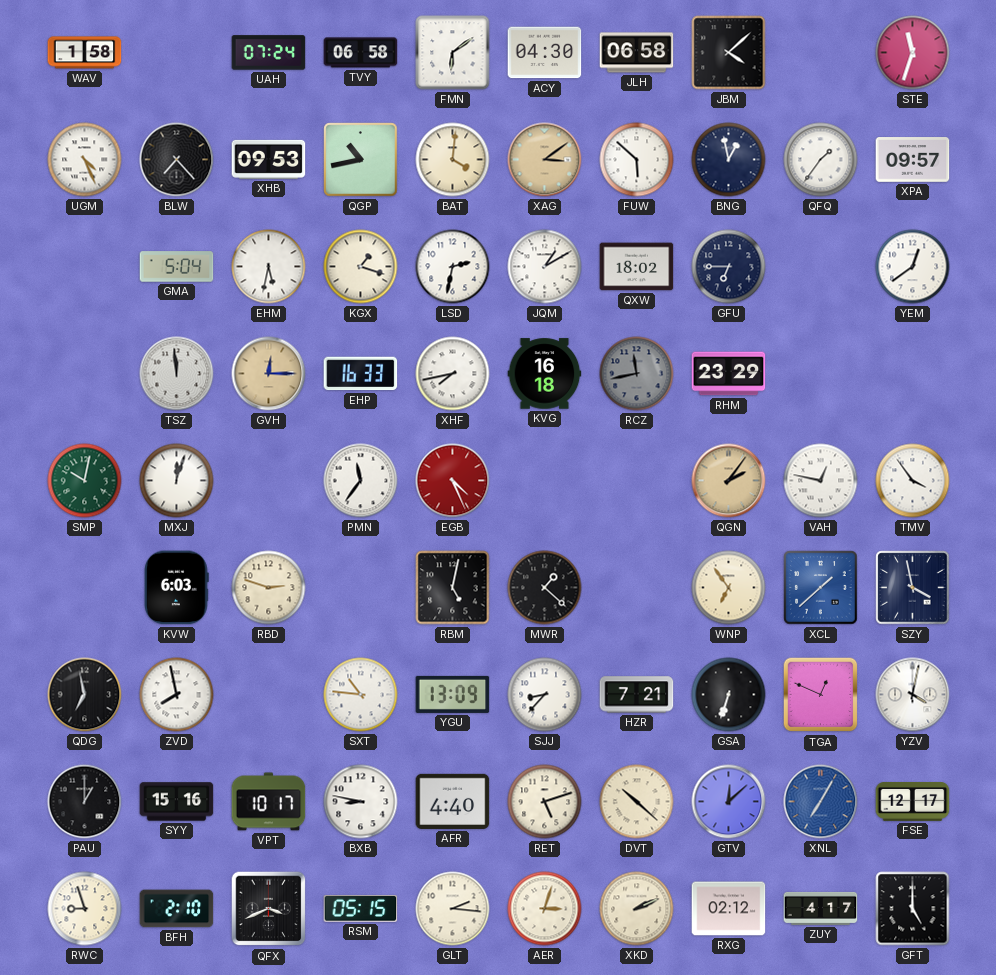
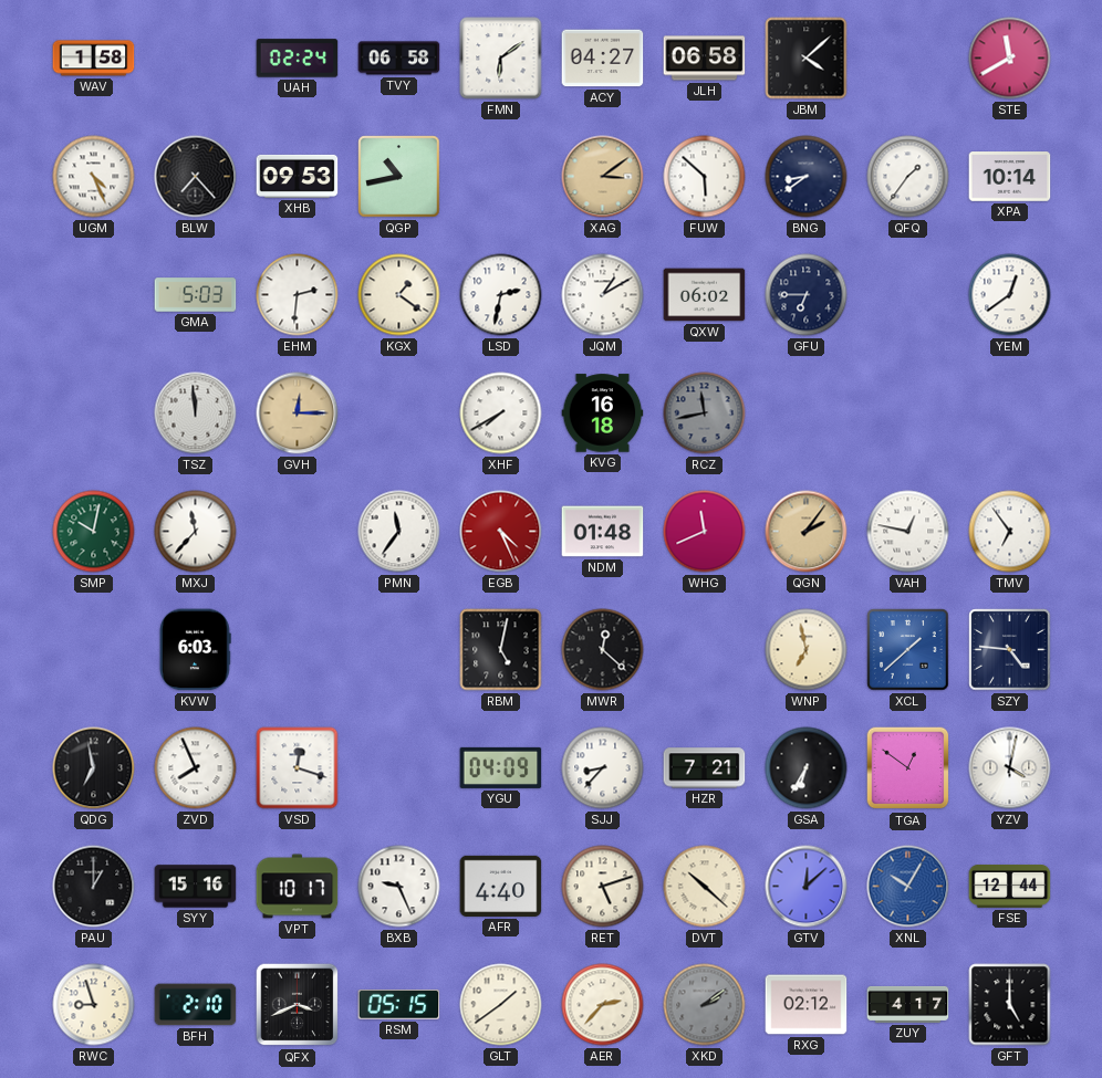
UAH: 07:24 -> 02:24
ACY: 04:30 -> 04:27
STE: 11:33 -> 11:40
BAT: 4:01 -> none
BNG: 12:58 -> 8:39
XPA: 09:57 -> 10:14
GMA: 5:04 -> 5:03
EHM: 5:32 -> 2:31
KGX: 1:18 -> 1:21
QXW: 18:02 -> 06:02
EHP: 16:33 -> none
XHF: 7:43 -> 7:40
RHM: 23:29 -> none
MXJ: 12:03 -> 11:37
NDM: none -> 01:48
WHG: none -> 11:41
TMV: 3:54 -> 6:54
RBD: 2:48 -> none
MWR: 1:22 -> 12:22
WNP: 6:54 -> 6:58
SZY: 3:58 -> 4:46
ZVD: 7:58 -> 7:56
VSD: none -> 12:18
SXT: 10:46 -> none
YGU: 13:09 -> 04:09
GSA: 6:33 -> 6:35
TGA: 12:49 -> 12:51
BXB: 8:47 -> 9:26
XNL: 7:05 -> 10:05
FSE: 12:17 -> 12:44
GLT: 2:16 -> 1:39
AER: 3:03 -> 2:37
XKD: 2:11 -> 2:09
XKD dial: cream -> grey
